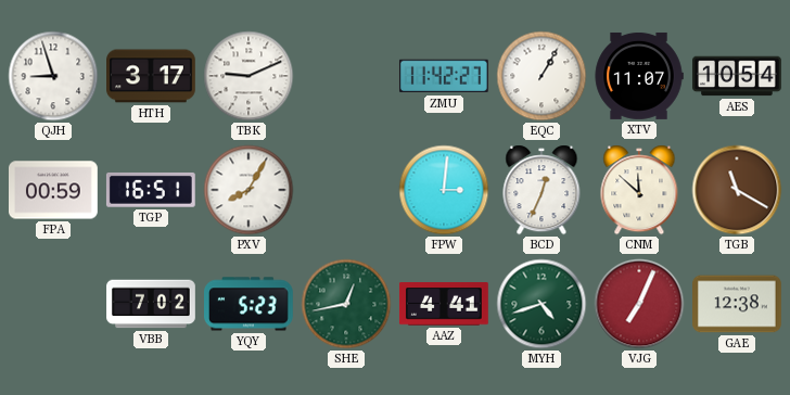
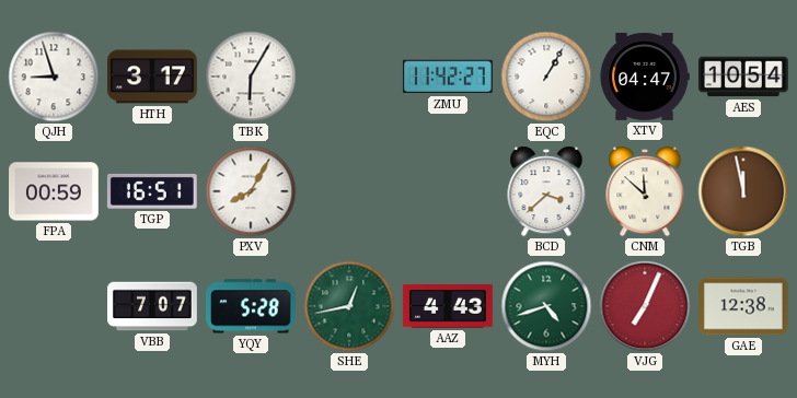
TBK: 9:11 -> 6:05
XTV: 11:07 -> 04:47
FPW: 3:01 -> none
BCD: 12:34 -> 3:38
TGB: 11:20 -> 11:58
VBB: 7:02 -> 7:07
YQY: 5:23 -> 5:28
AAZ: 4:41 -> 4:43
